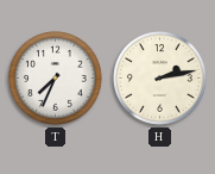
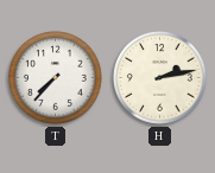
T: 7:34 -> 7:37
